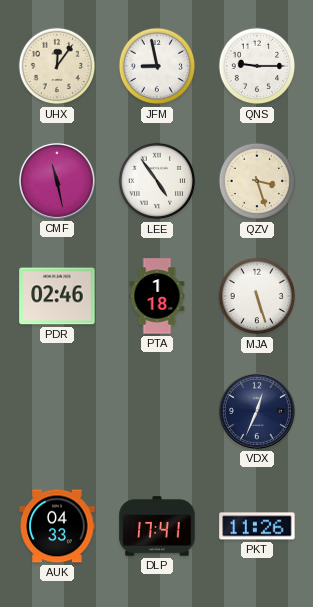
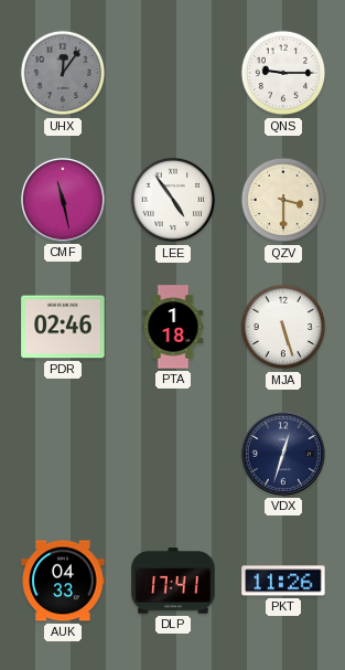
UHX dial: cream -> grey
JFM: 8:58 -> none
QZV: 3:27 -> 3:30
VDX: 12:34 -> 12:33
